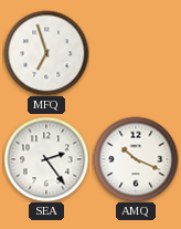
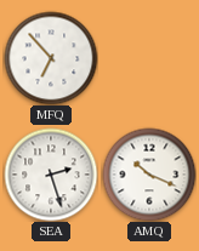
MFQ: 6:57 -> 6:53
SEA: 2:24 -> 2:27
